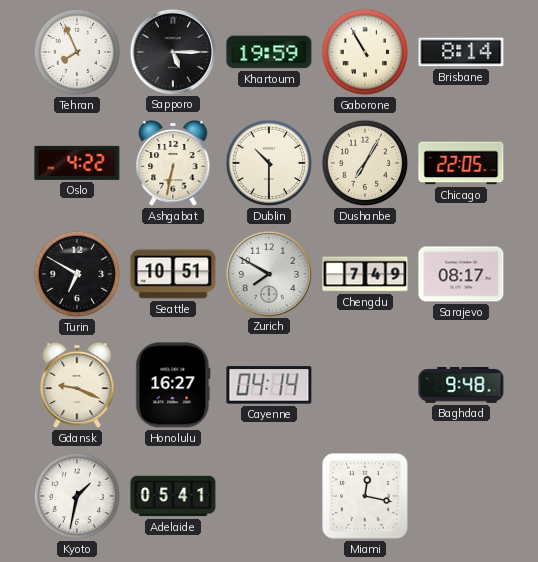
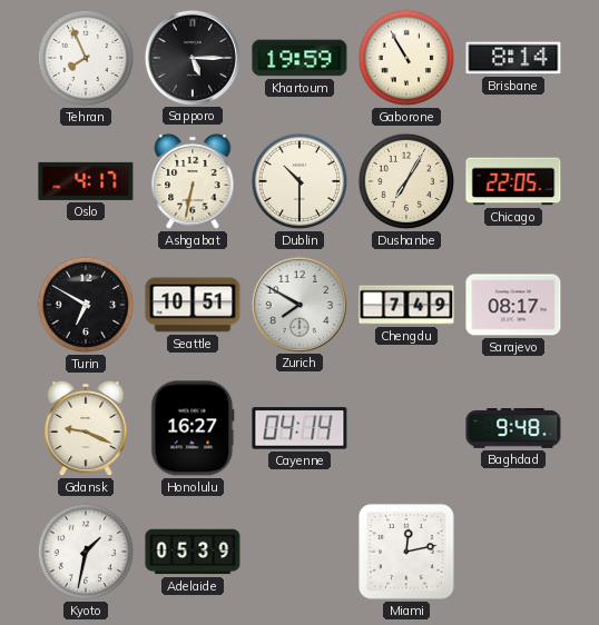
Oslo: 4:22 -> 4:17
Adelaide: 05:41 -> 05:39
Miami: 12:17 -> 12:13
